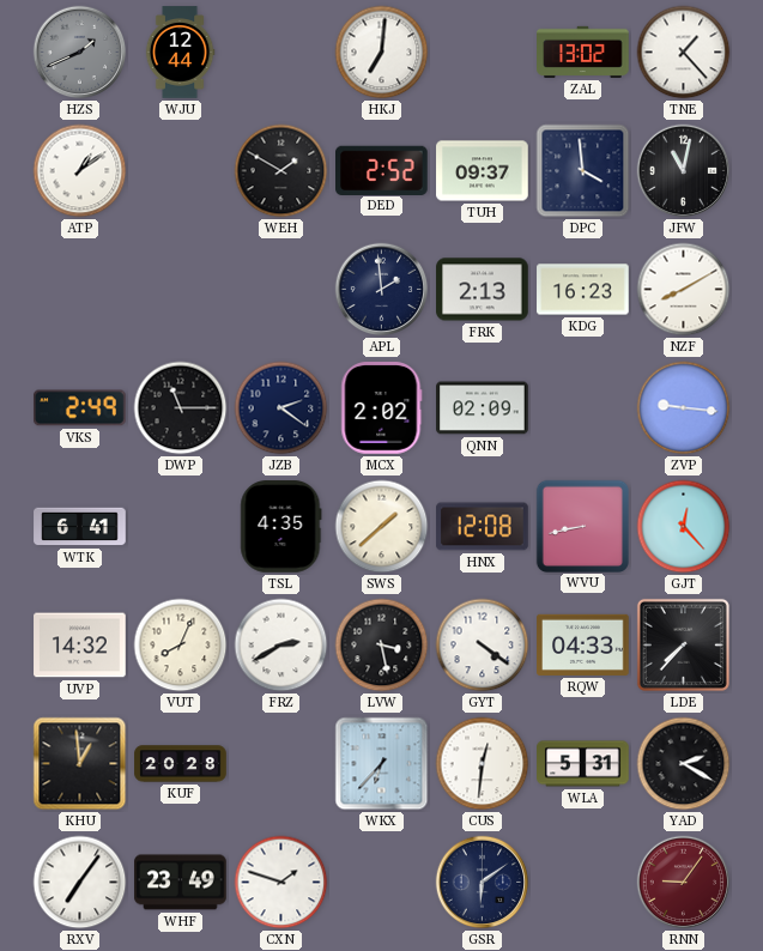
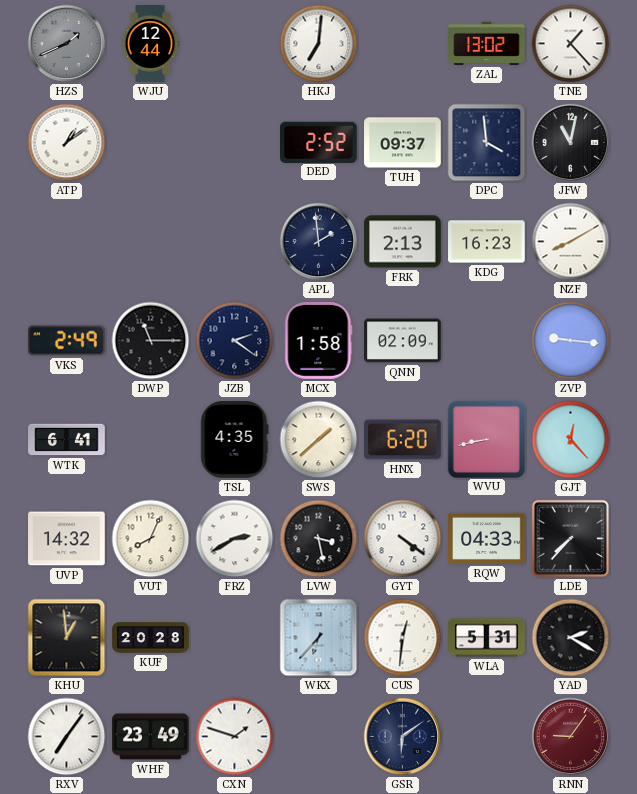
WEH: 1:50 -> none
MCX: 2:02 -> 1:58
HNX: 12:08 -> 6:20
